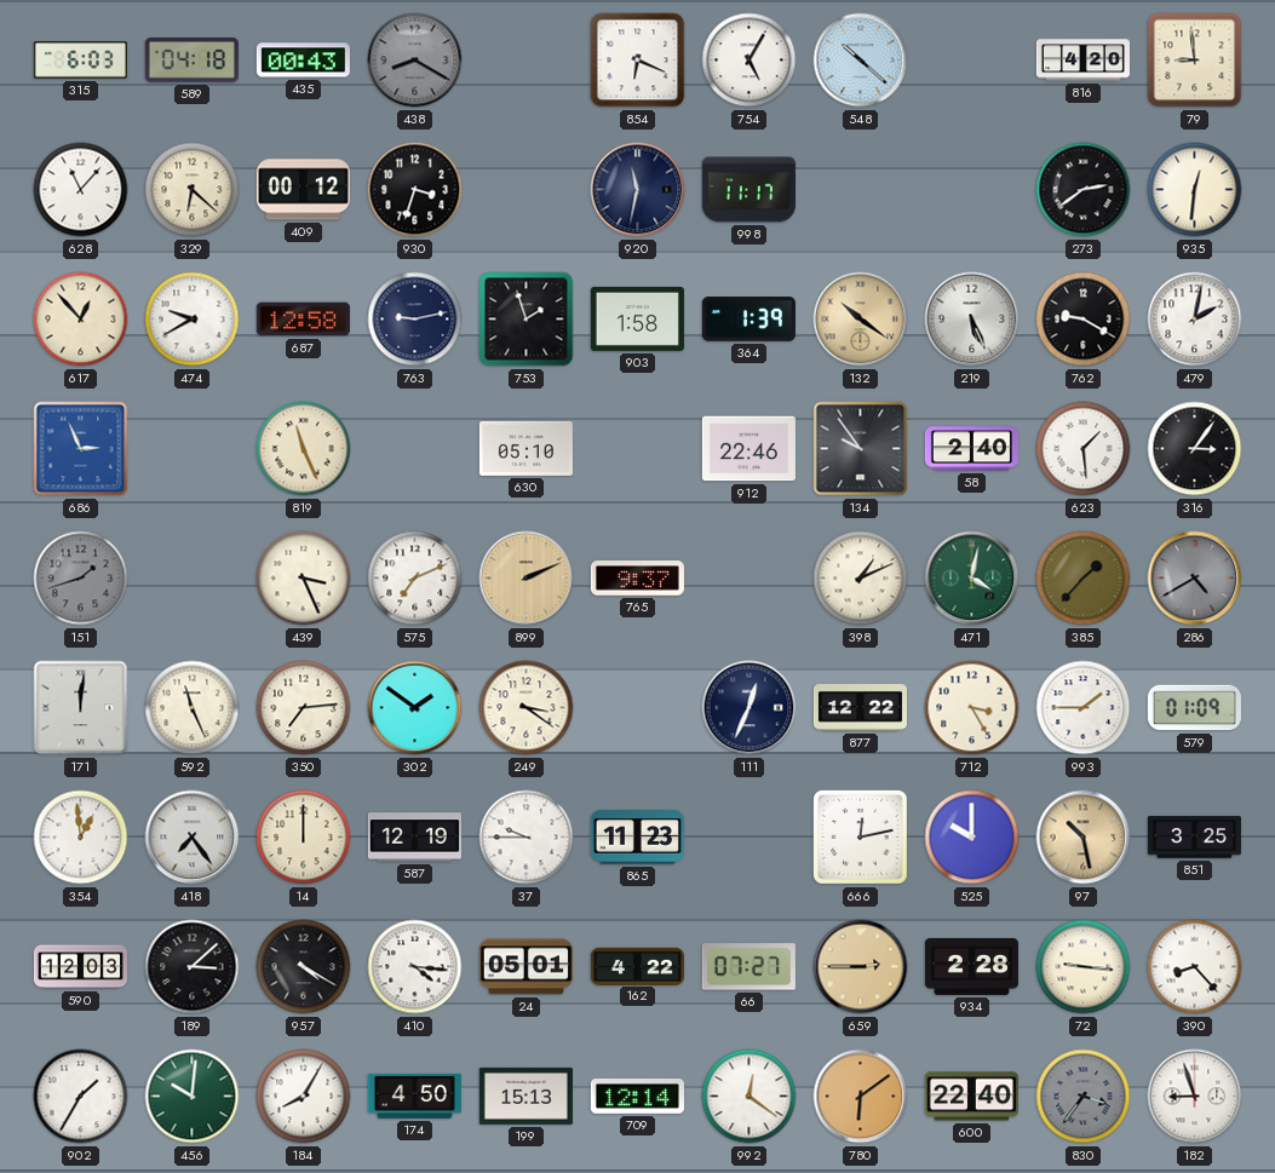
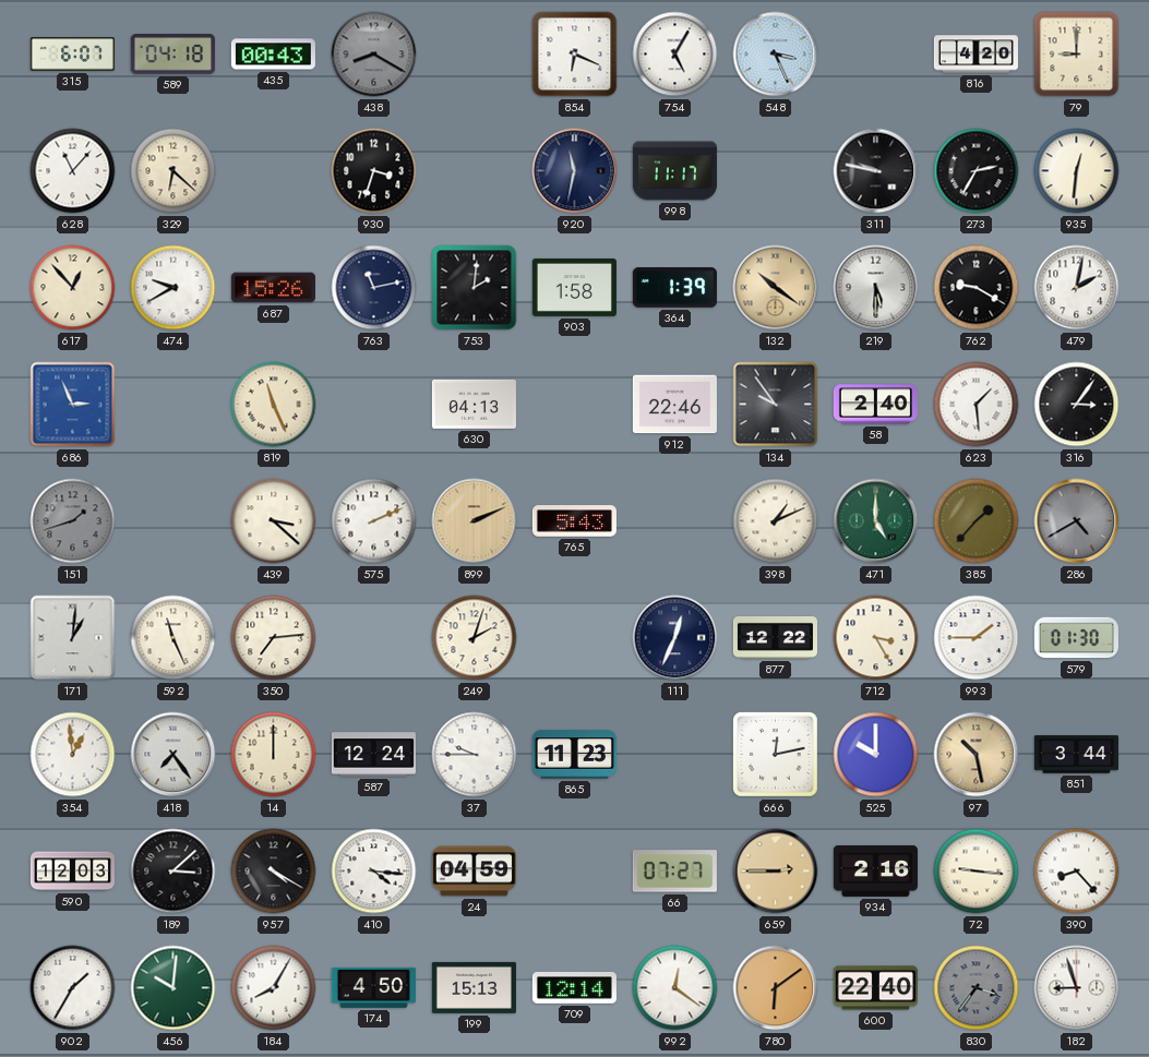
315: 6:03 -> 6:07
548: 10:22 -> 3:26
79: 8:59 -> 9:00
409: 00:12 -> none
311: none -> 9:47
273: 2:39 -> 2:35
687: 12:58 -> 15:26
763: 9:13 -> 11:13
753: 1:57 -> 2:01
219: 5:26 -> 5:30
630: 05:10 -> 04:13
439: 3:26 -> 3:22
575: 7:11 -> 2:11
765: 9:37 -> 5:43
471: 4:02 -> 5:00
171: 12:01 -> 1:01
302: 1:51 -> none
249: 3:21 -> 2:03
579: 01:09 -> 01:30
587: 12:19 -> 12:24
851: 3:25 -> 3:44
24: 05:01 -> 04:59
162: 4:22 -> none
934: 2:28 -> 2:16
